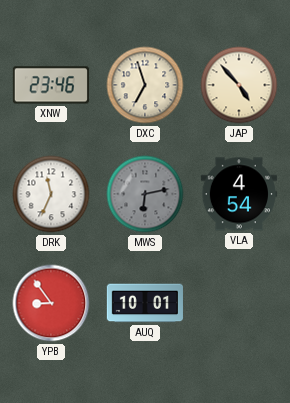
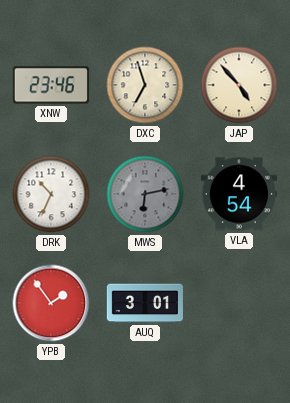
DRK: 11:34 -> 10:34
YPB: 8:54 -> 1:54
AUQ: 10:01 -> 3:01
